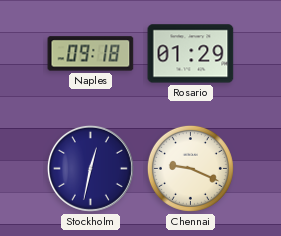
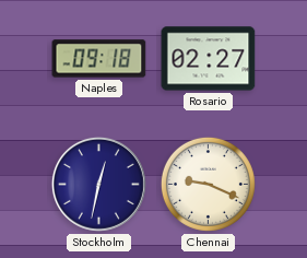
Rosario: 01:29 -> 02:27
